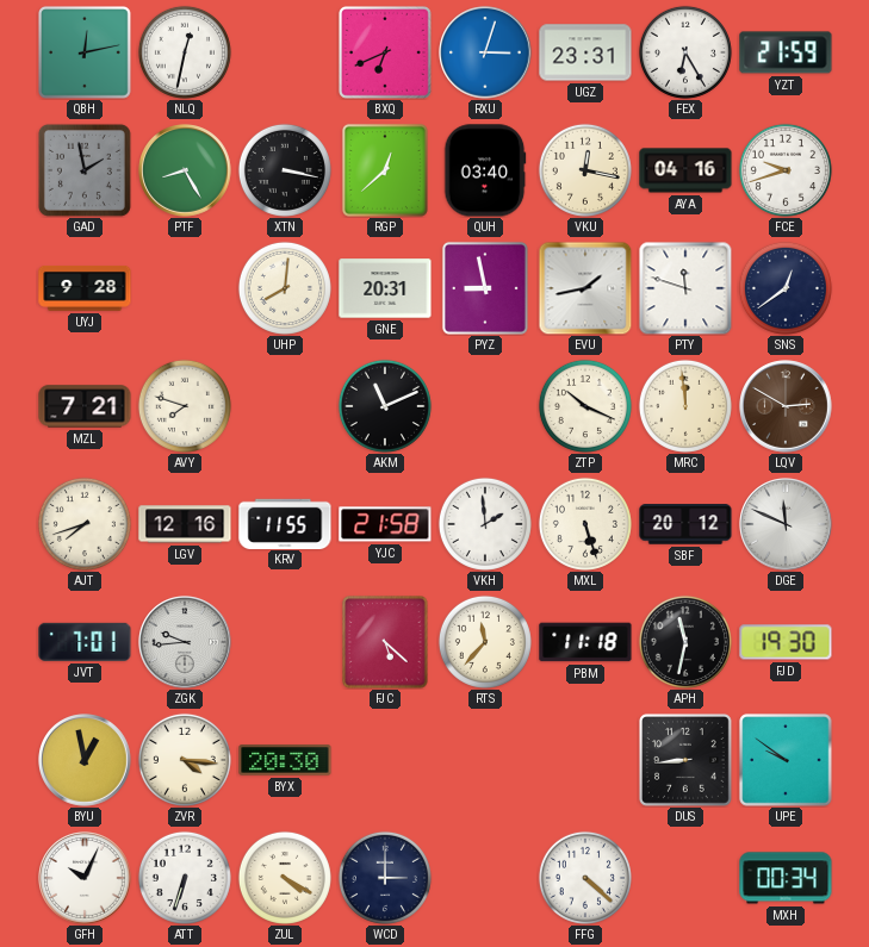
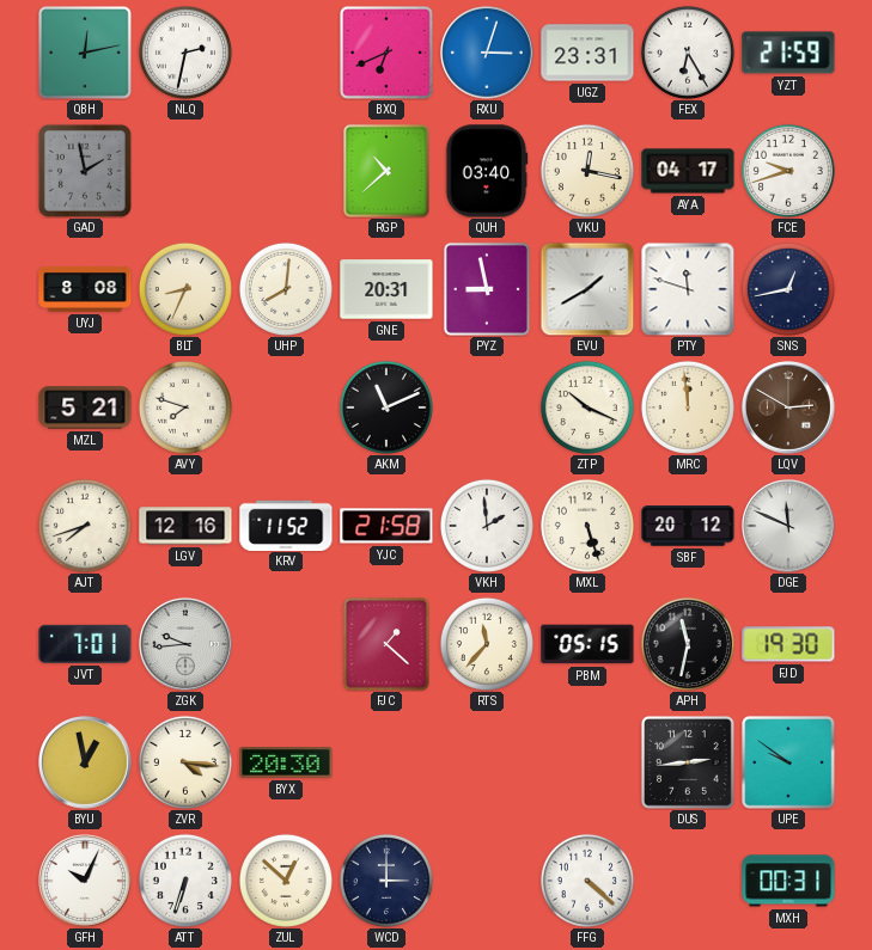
NLQ: 12:32 -> 2:32
PTF: 8:25 -> none
XTN: 3:17 -> none
RGP: 12:38 -> 10:38
AYA: 04:16 -> 04:17
UYJ: 9:28 -> 8:08
BLT: none -> 8:34
EVU: 1:43 -> 1:40
SNS: 12:39 -> 12:43
MZL: 7:21 -> 5:21
KRV: 11:55 -> 11:52
FJC: 5:22 -> 1:22
PBM: 11:18 -> 05:15
DUS: 8:44 -> 2:44
ZUL: 4:20 -> 12:52
MXH: 00:34 -> 00:31
